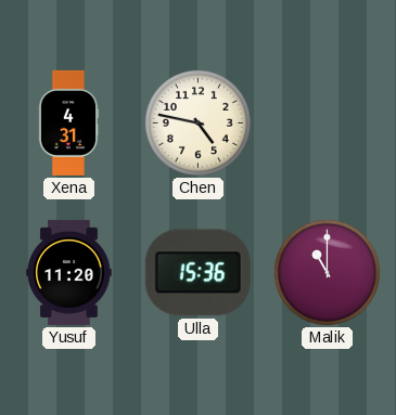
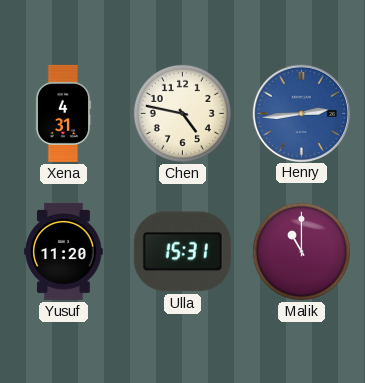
Henry: none -> 2:44
Ulla: 15:36 -> 15:31
